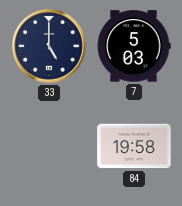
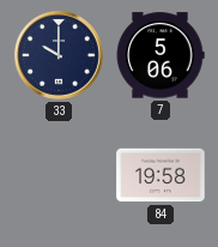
33: 5:00 -> 10:00
7: 5:03 -> 5:06
